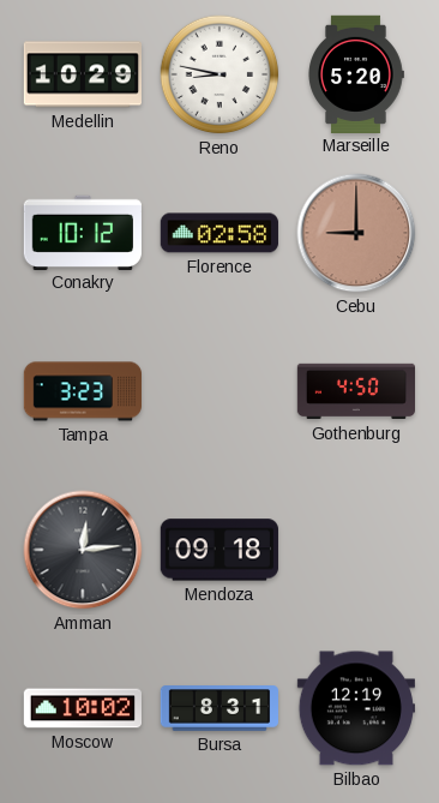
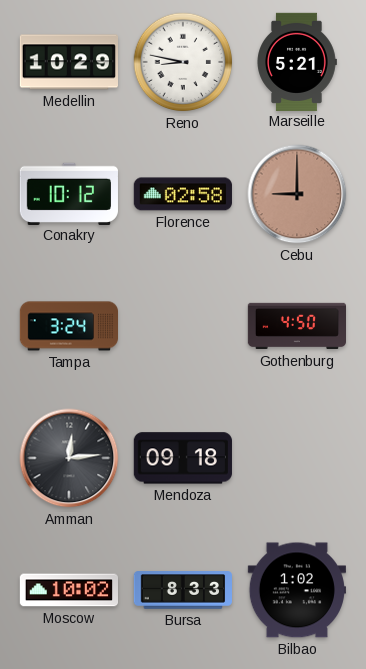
Marseille: 5:20 -> 5:21
Tampa: 3:23 -> 3:24
Bursa: 8:31 -> 8:33
Bilbao: 12:19 -> 1:02
